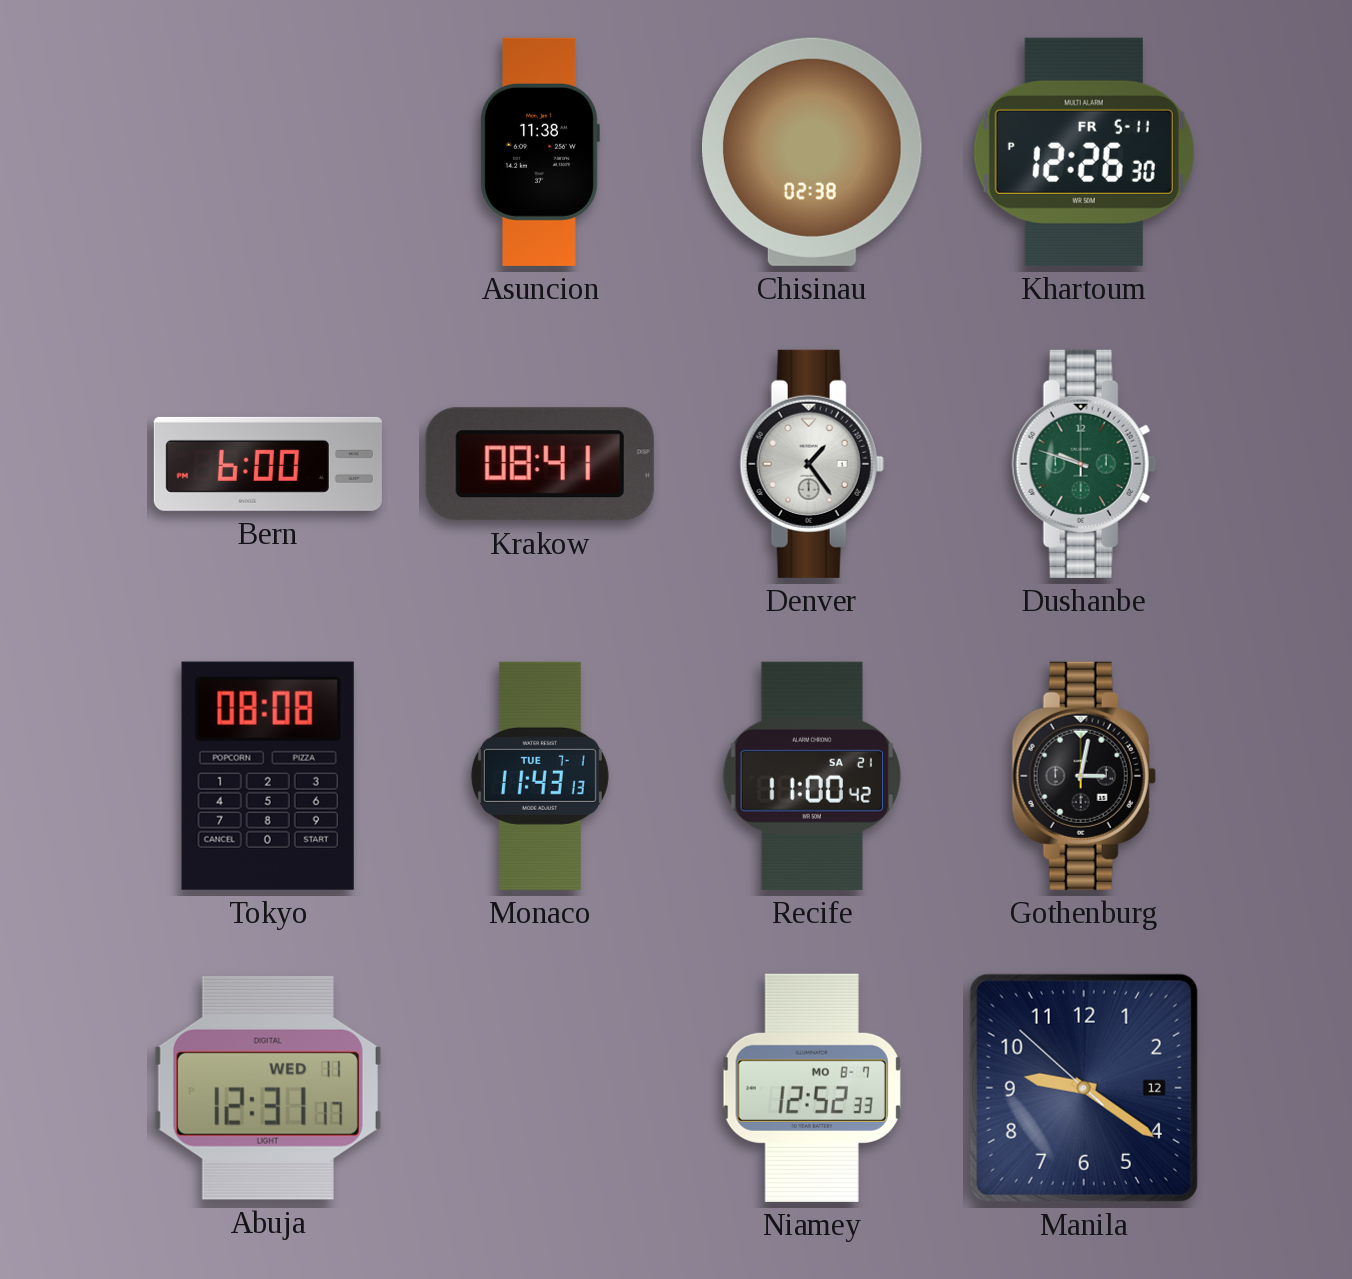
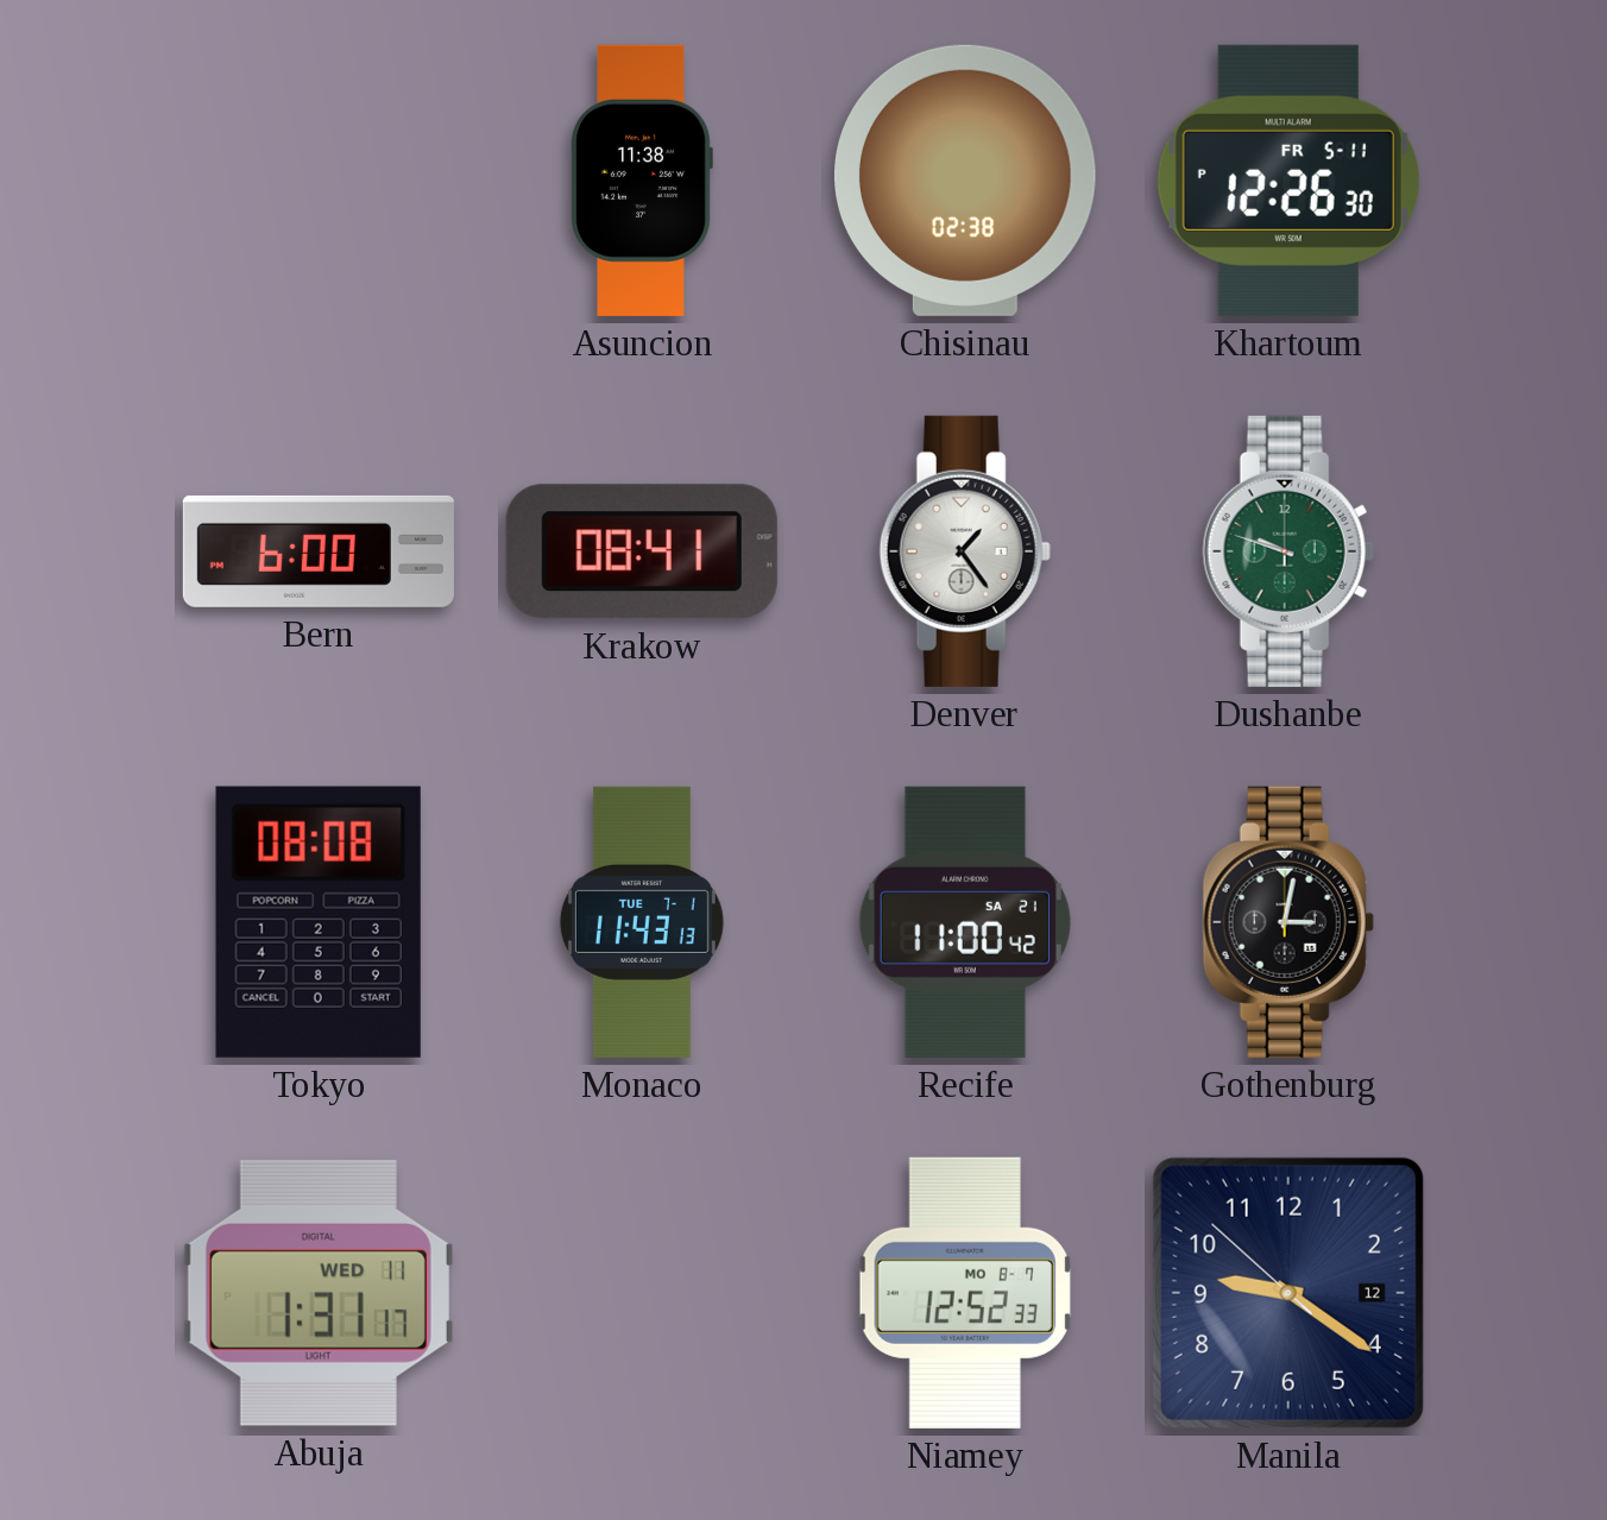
Abuja: 12:31 -> 1:31
